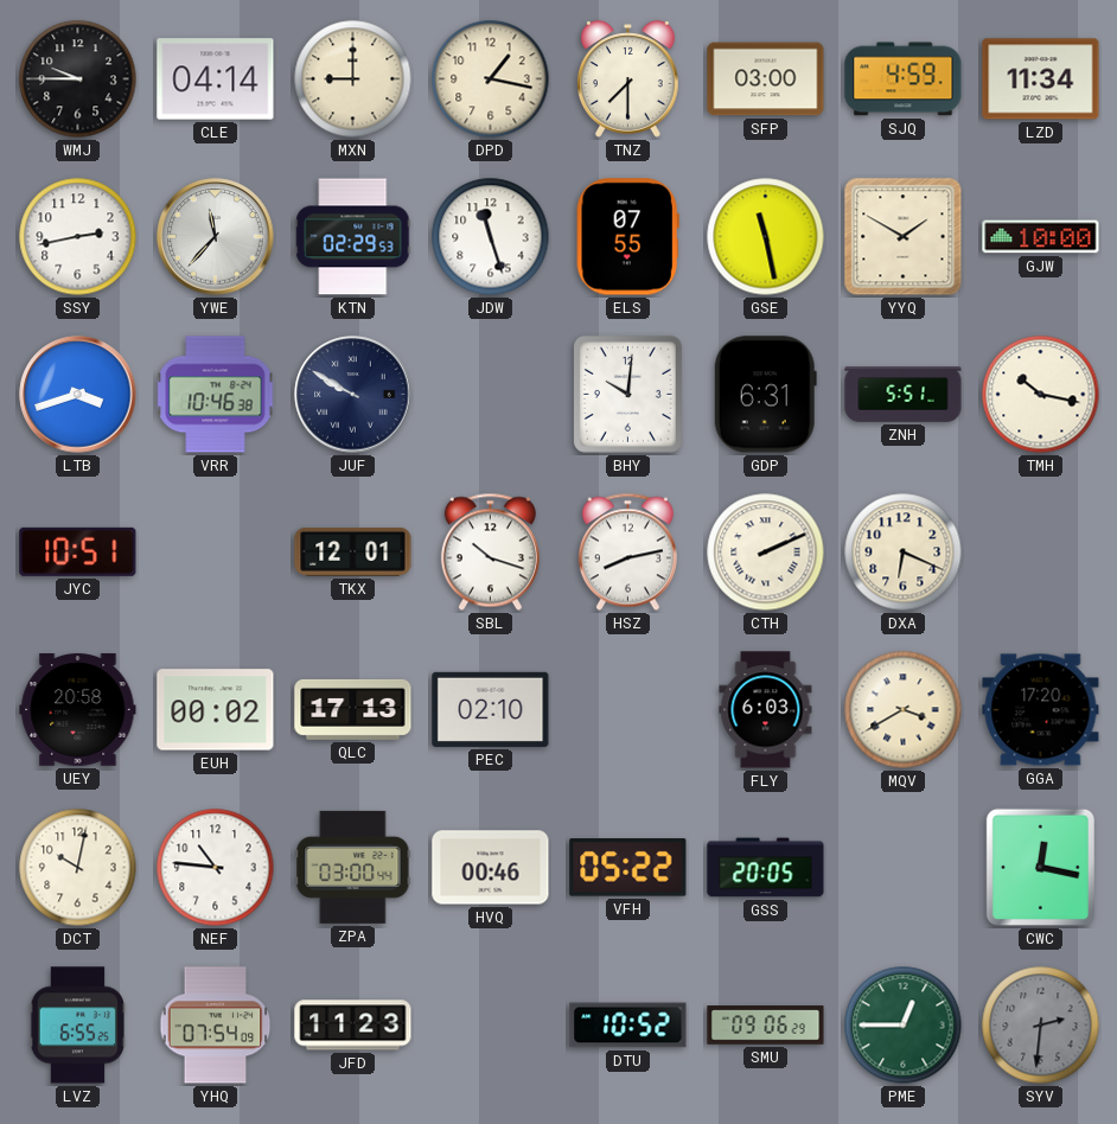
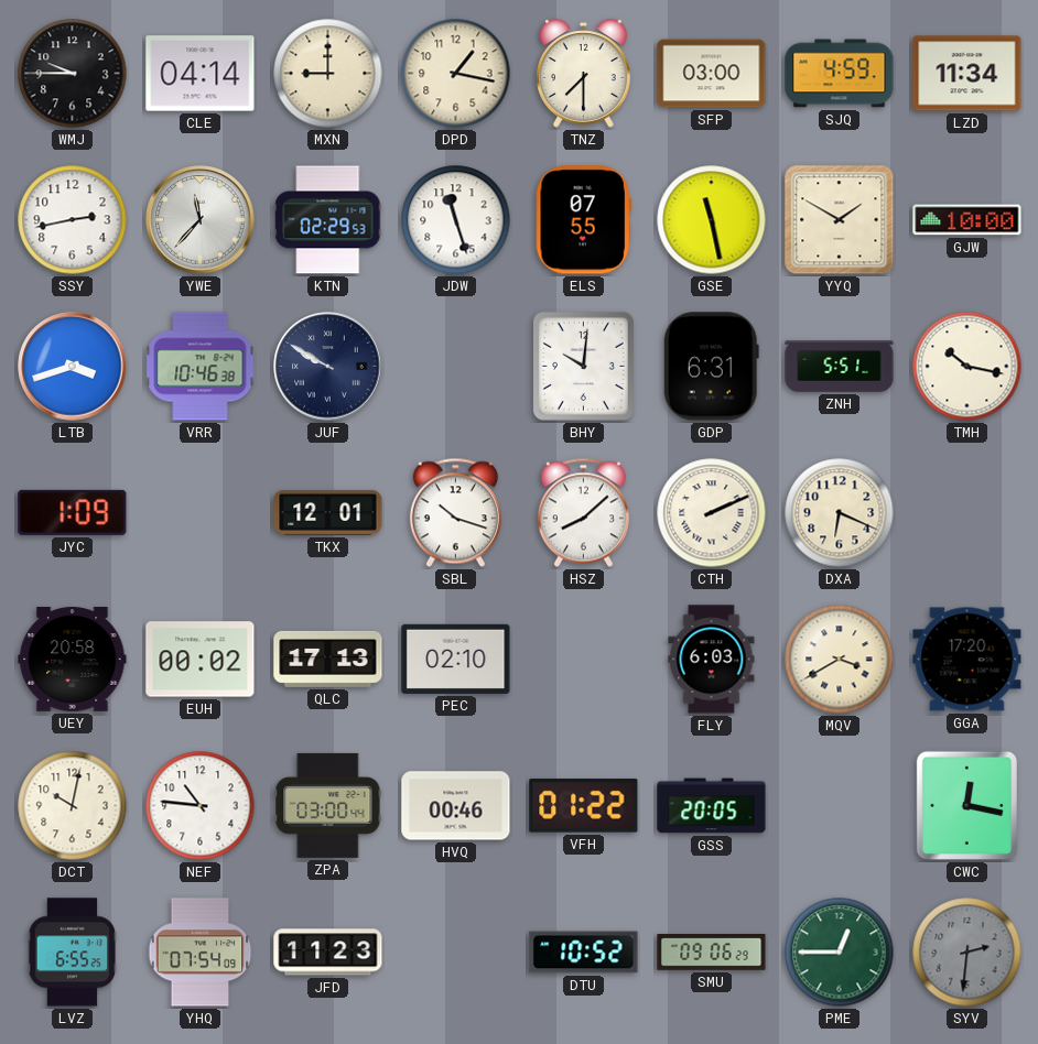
JYC: 10:51 -> 1:09
HSZ: 8:13 -> 8:08
VFH: 05:22 -> 01:22
